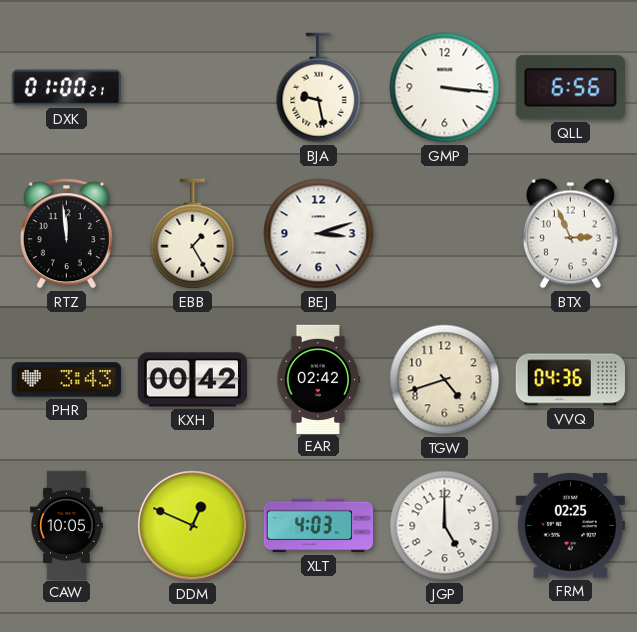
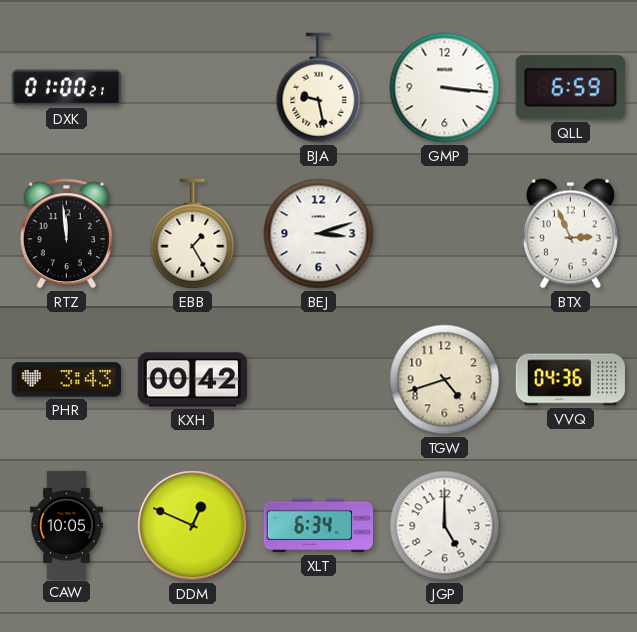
QLL: 6:56 -> 6:59
EAR: 02:42 -> none
XLT: 4:03 -> 6:34
FRM: 02:25 -> none
